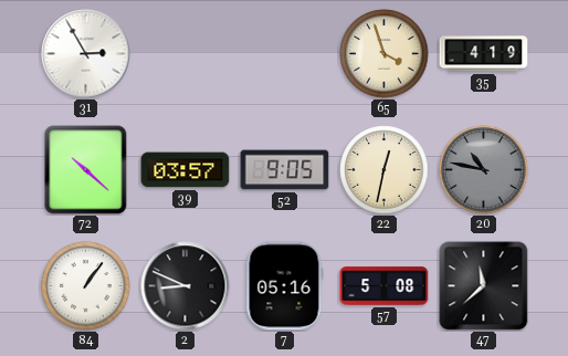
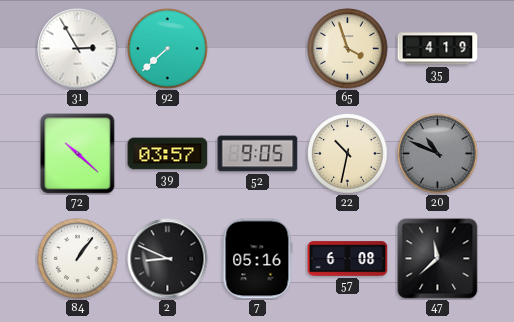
92: none -> 7:38
22: 12:32 -> 10:32
20: 10:47 -> 10:49
57: 5:08 -> 6:08
